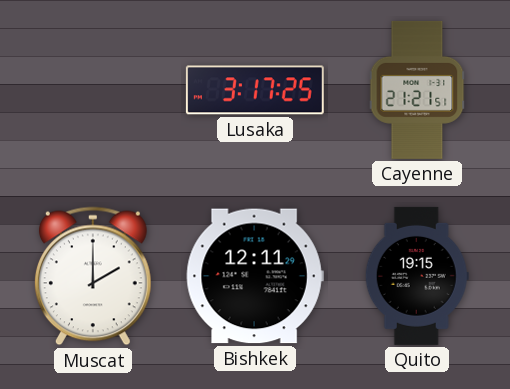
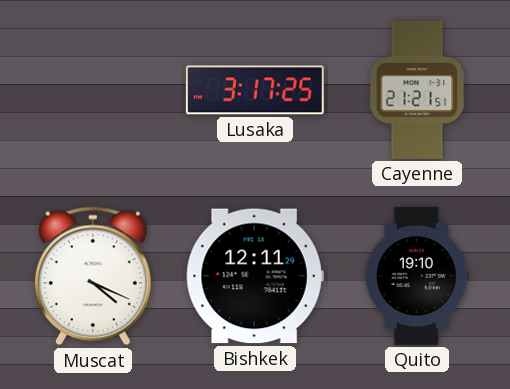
Muscat: 2:00 -> 4:19
Quito: 19:15 -> 19:10
